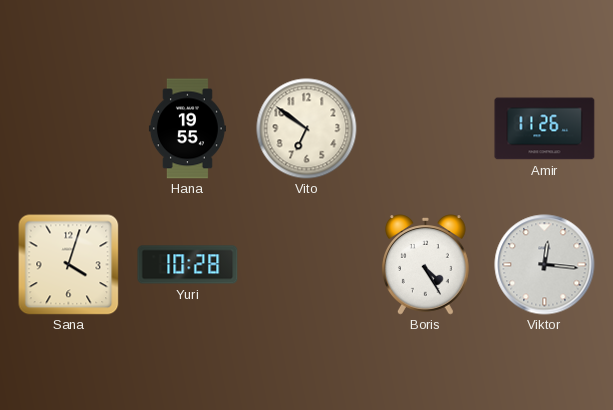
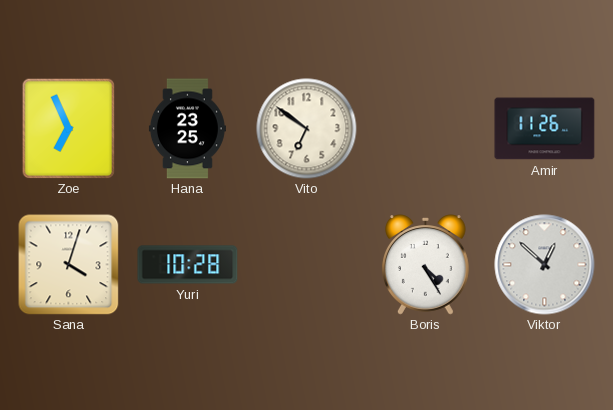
Zoe: none -> 6:56
Hana: 19:55 -> 23:25
Viktor: 12:16 -> 12:52
